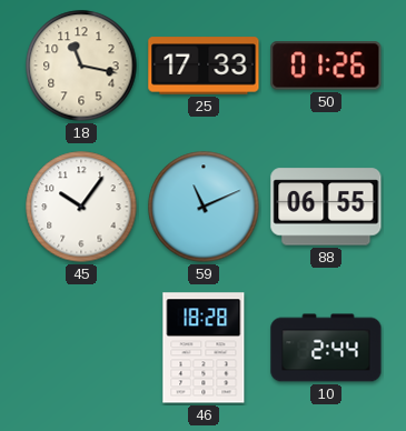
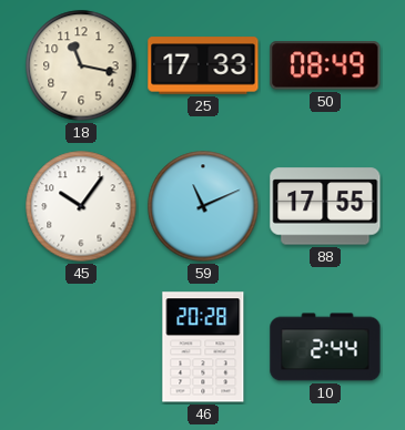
50: 01:26 -> 08:49
88: 06:55 -> 17:55
46: 18:28 -> 20:28
